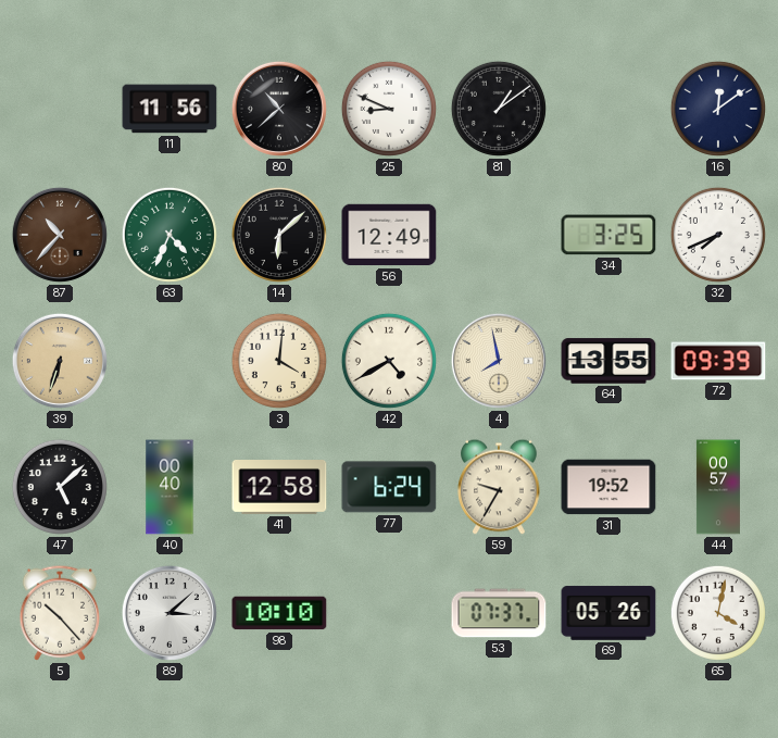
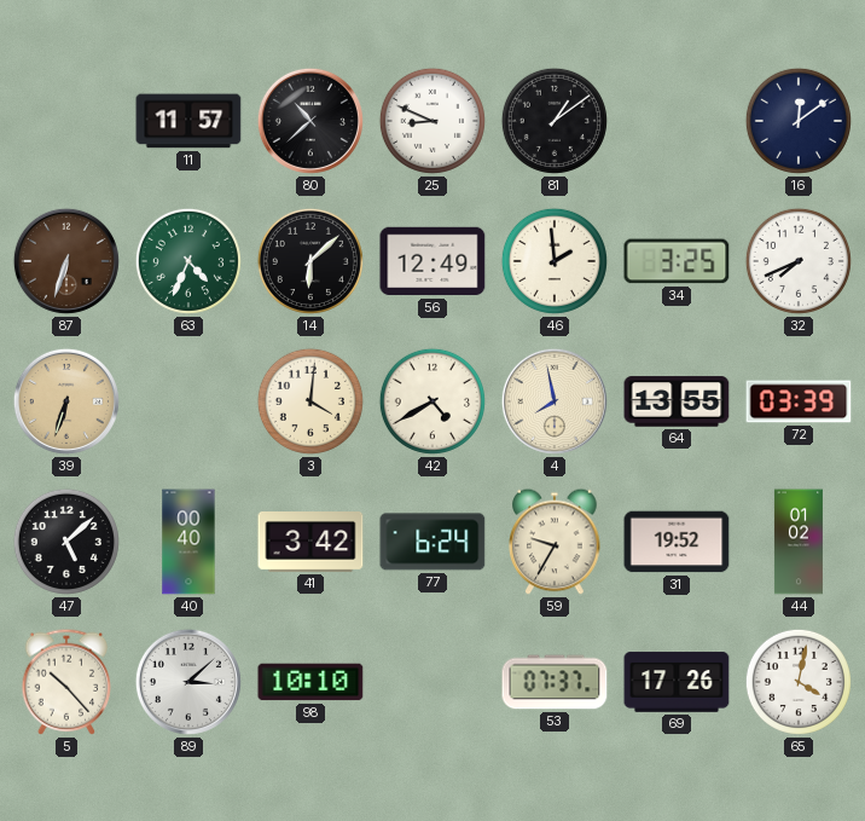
11: 11:56 -> 11:57
87: 10:37 -> 6:33
46: none -> 1:59
72: 09:39 -> 03:39
41: 12:58 -> 3:42
44: 00:57 -> 01:02
69: 05:26 -> 17:26
